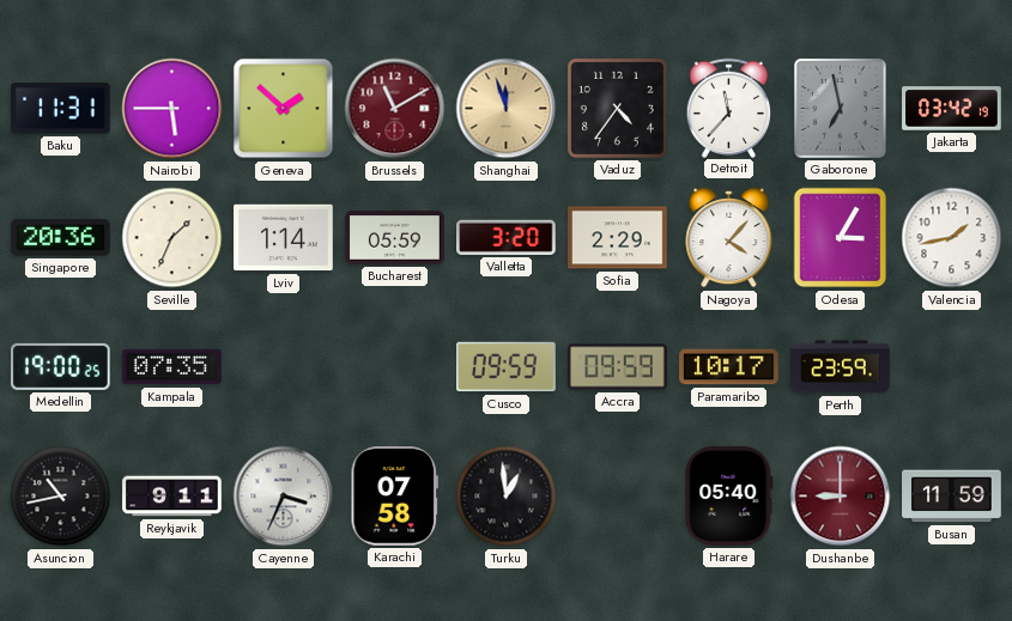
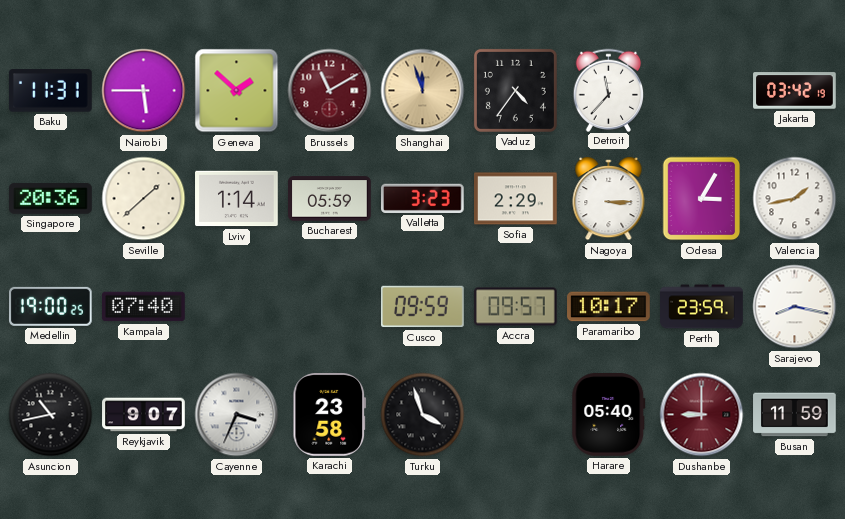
Gaborone: 6:58 -> none
Seville: 1:34 -> 1:38
Valletta: 3:20 -> 3:23
Nagoya: 4:07 -> 3:15
Kampala: 07:35 -> 07:40
Accra: 09:59 -> 09:57
Sarajevo: none -> 8:17
Reykjavik: 9:11 -> 9:07
Karachi: 07:58 -> 23:58
Turku: 12:59 -> 3:57
